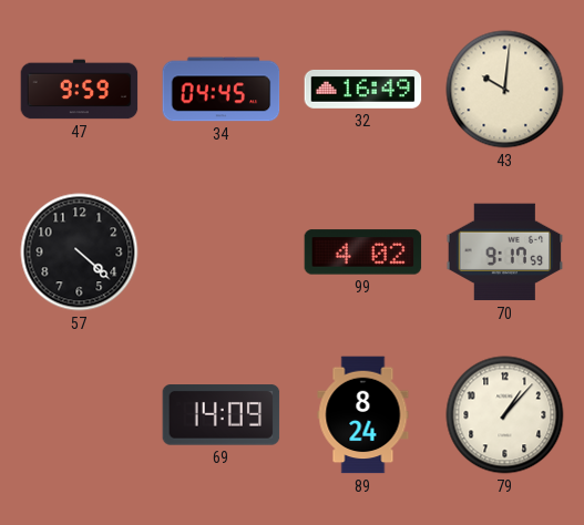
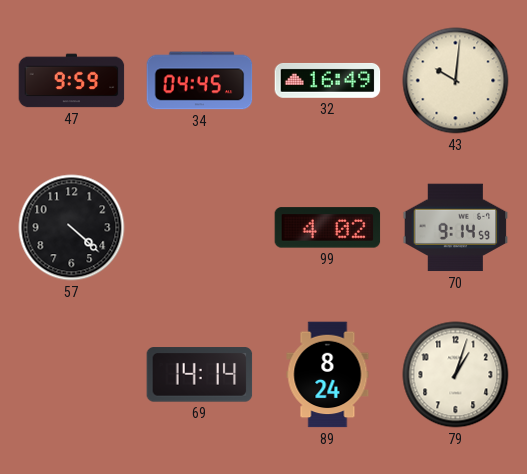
70: 9:17 -> 9:14
69: 14:09 -> 14:14
79: 1:07 -> 1:03
